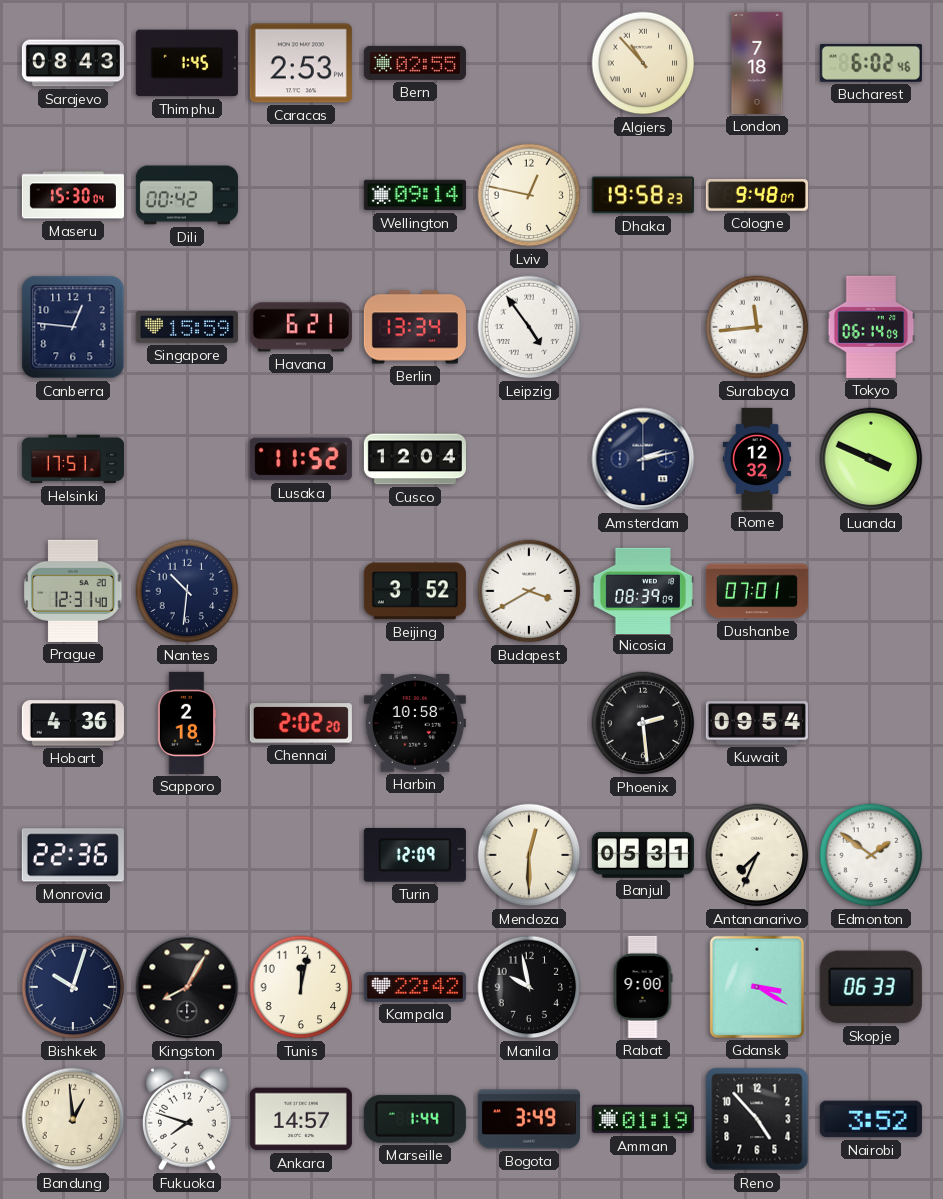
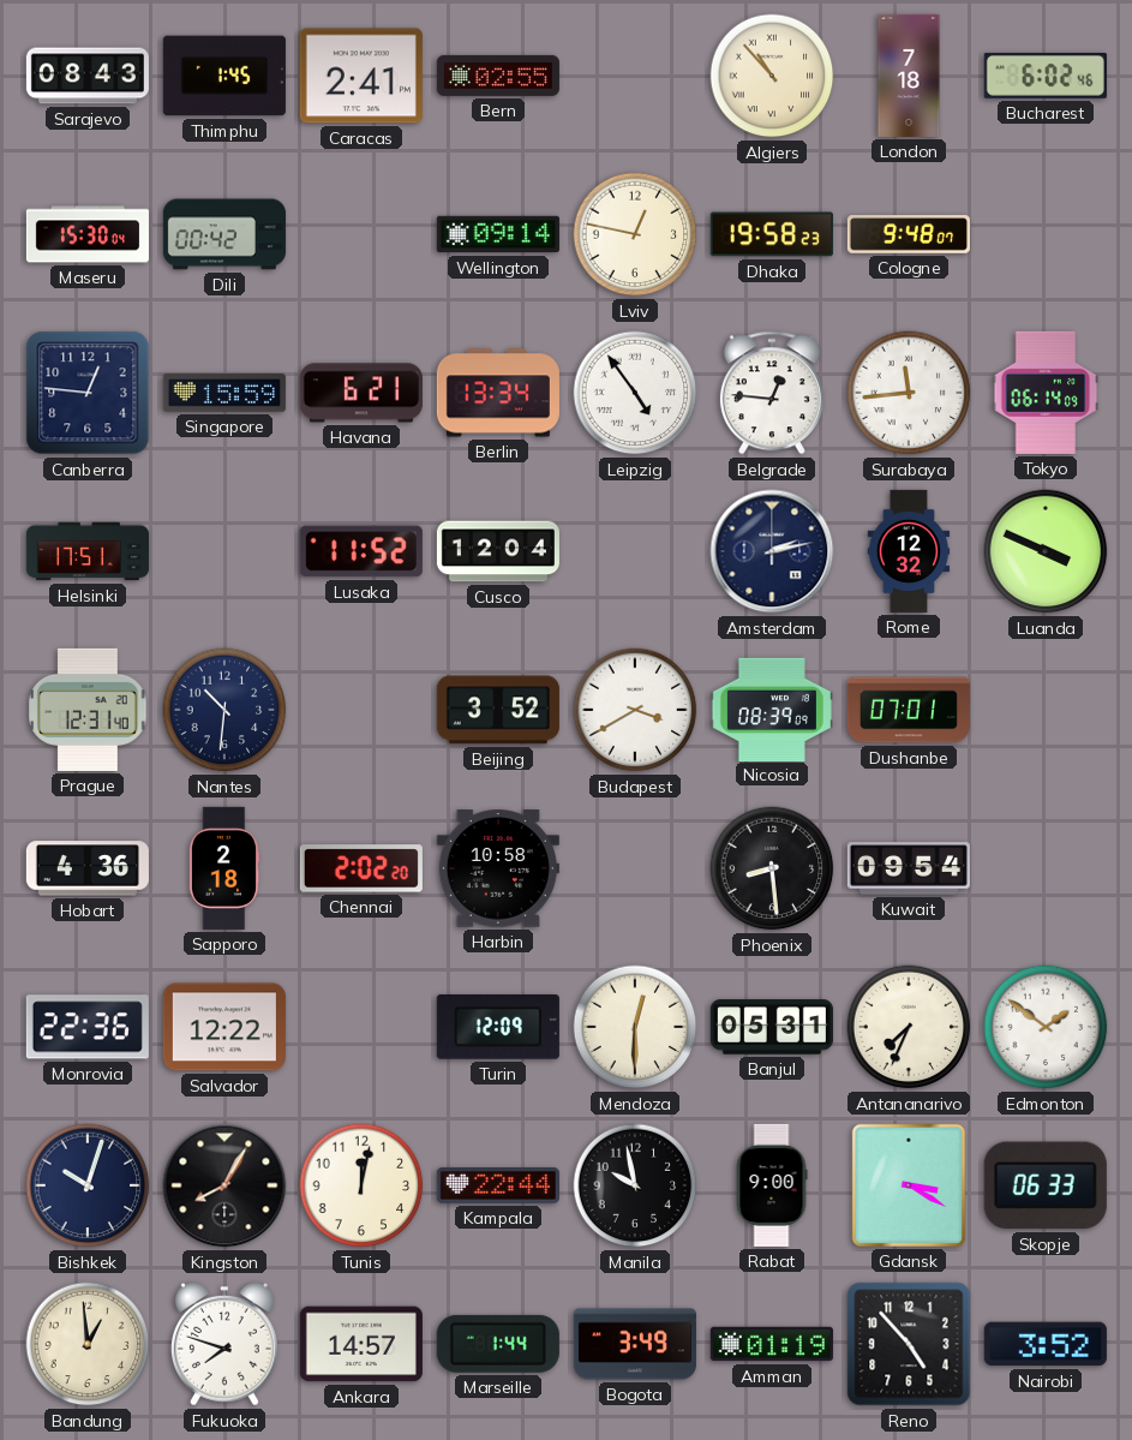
Caracas: 2:53 -> 2:41
Belgrade: none -> 12:46
Phoenix: 2:29 -> 8:29
Salvador: none -> 12:22
Kampala: 22:42 -> 22:44
